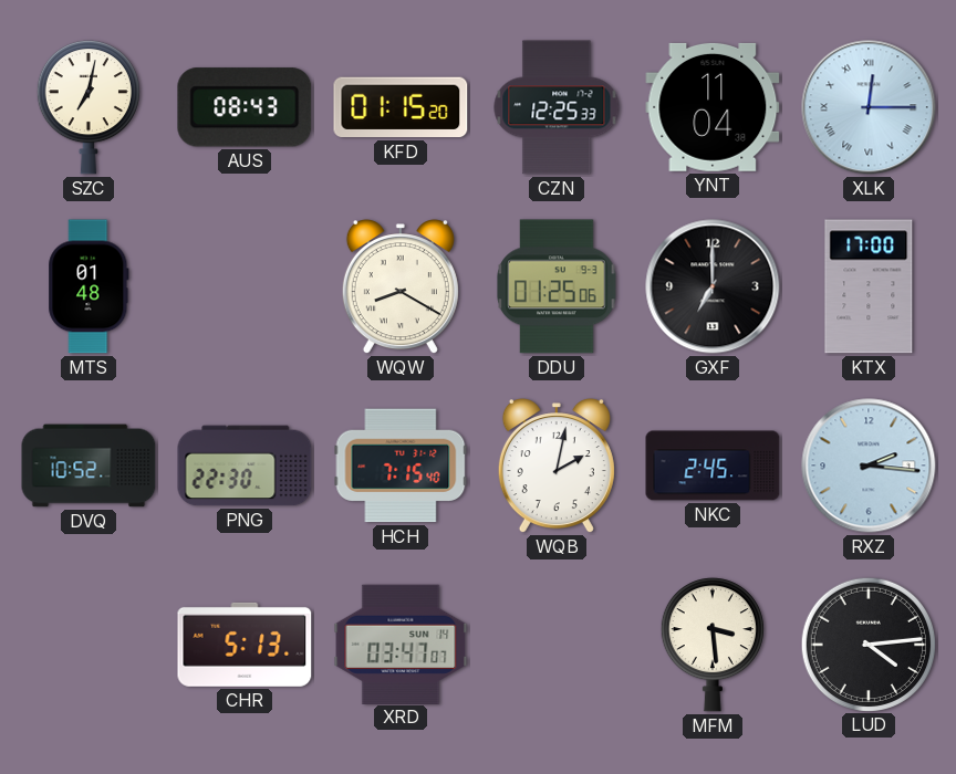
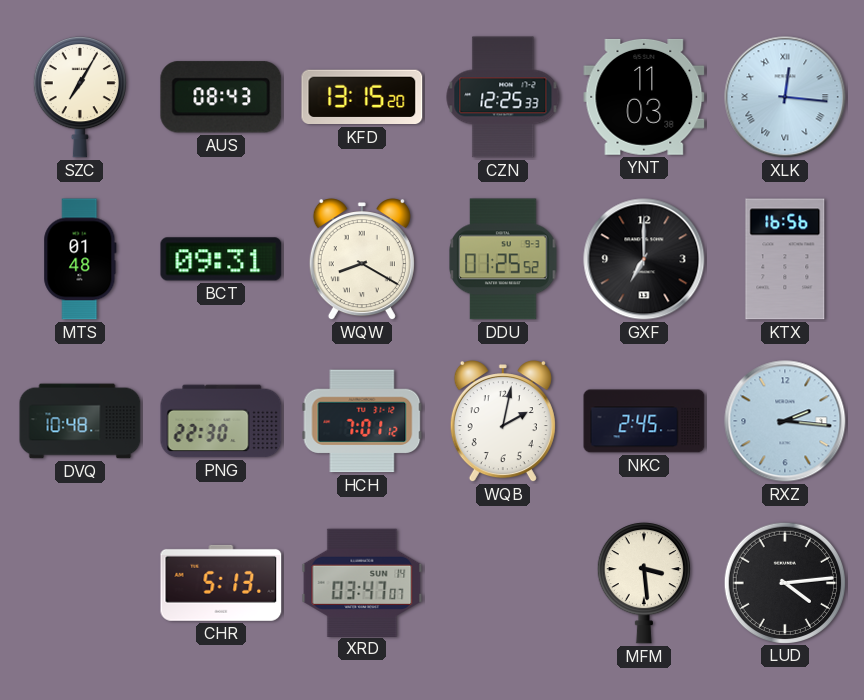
SZC: 7:02 -> 7:05
KFD: 01:15 -> 13:15
YNT: 11:04 -> 11:03
XLK: 12:15 -> 12:16
BCT: none -> 09:31
DDU: 01:25:06 -> 01:25:52
KTX: 17:00 -> 16:56
DVQ: 10:52 -> 10:48
HCH: 7:15 -> 7:01
